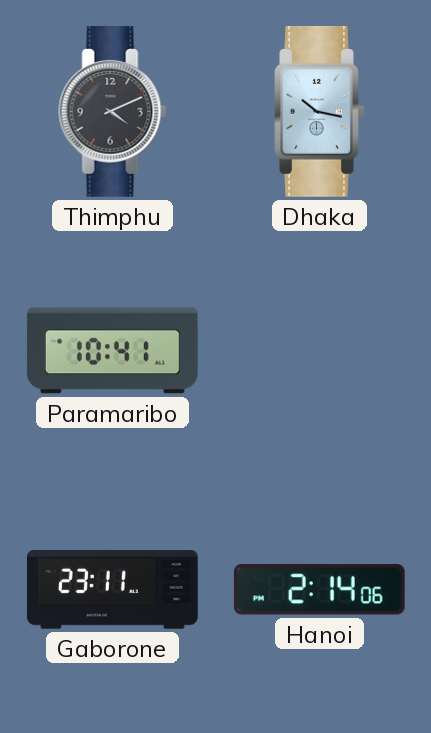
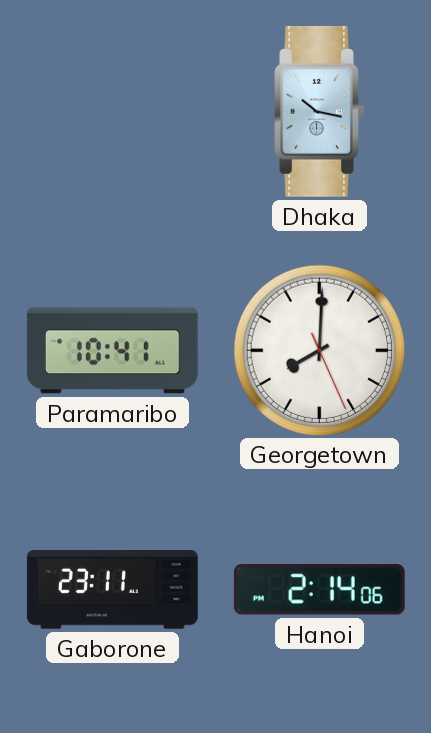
Thimphu: 4:11 -> none
Georgetown: none -> 8:00
